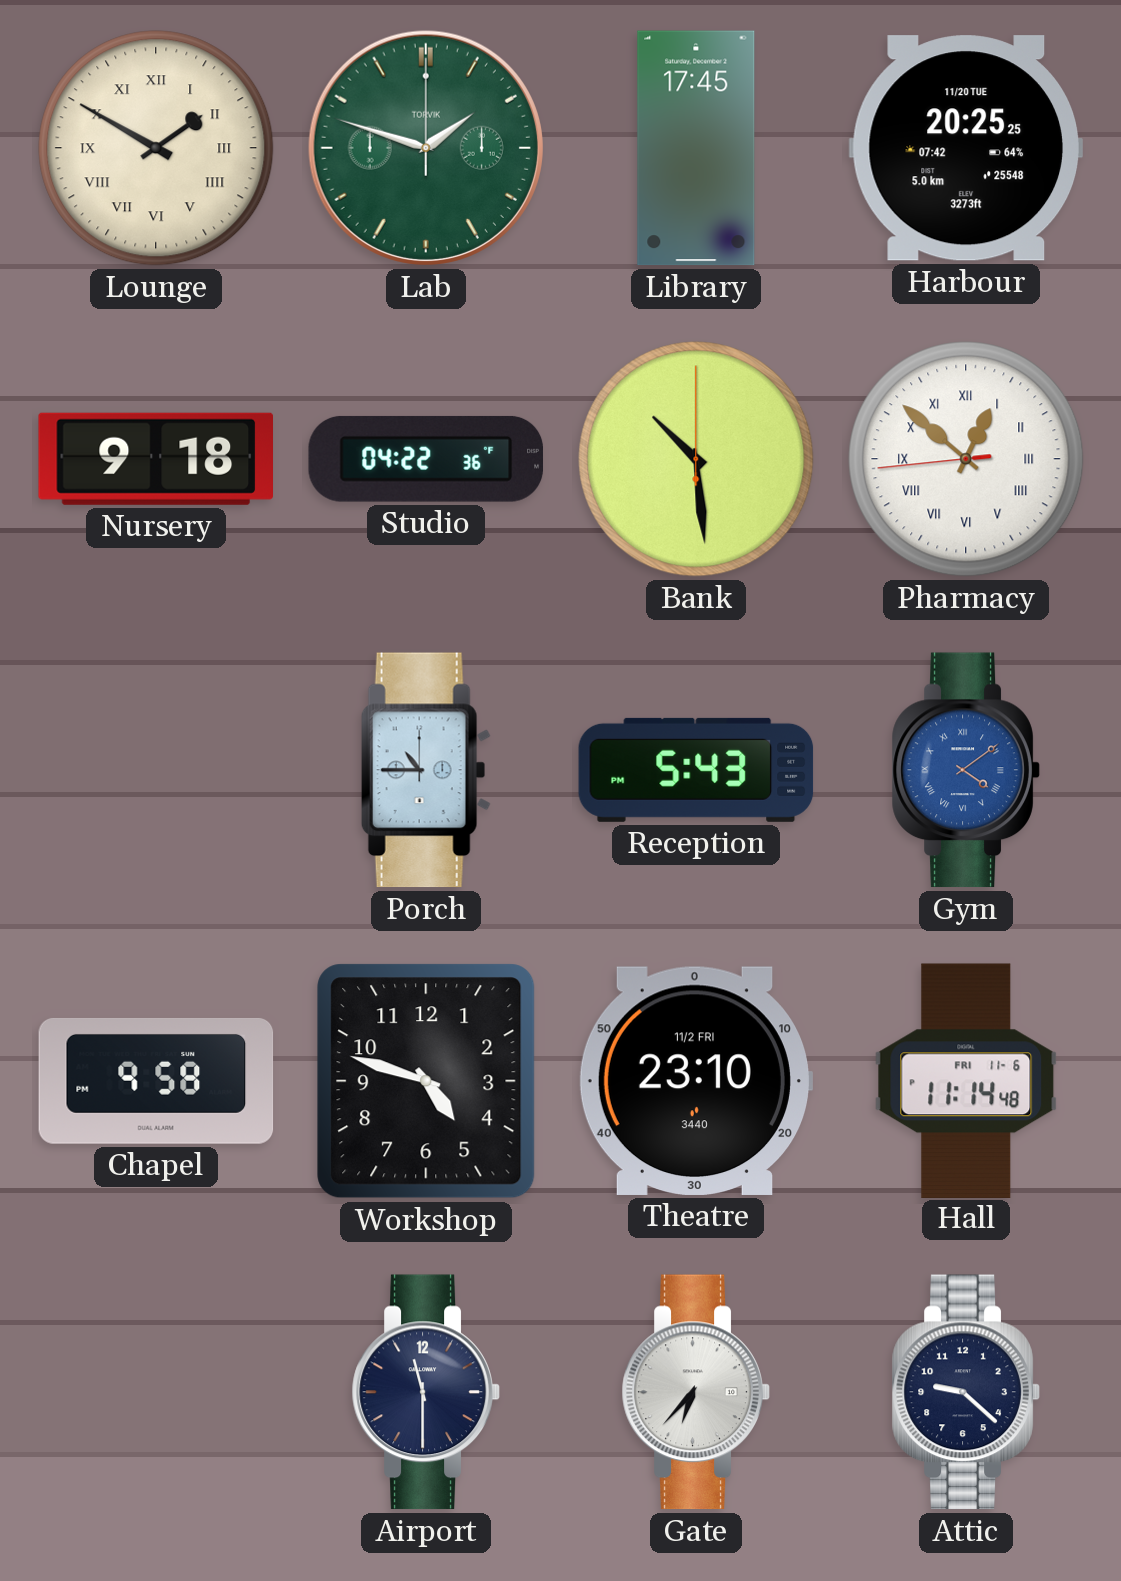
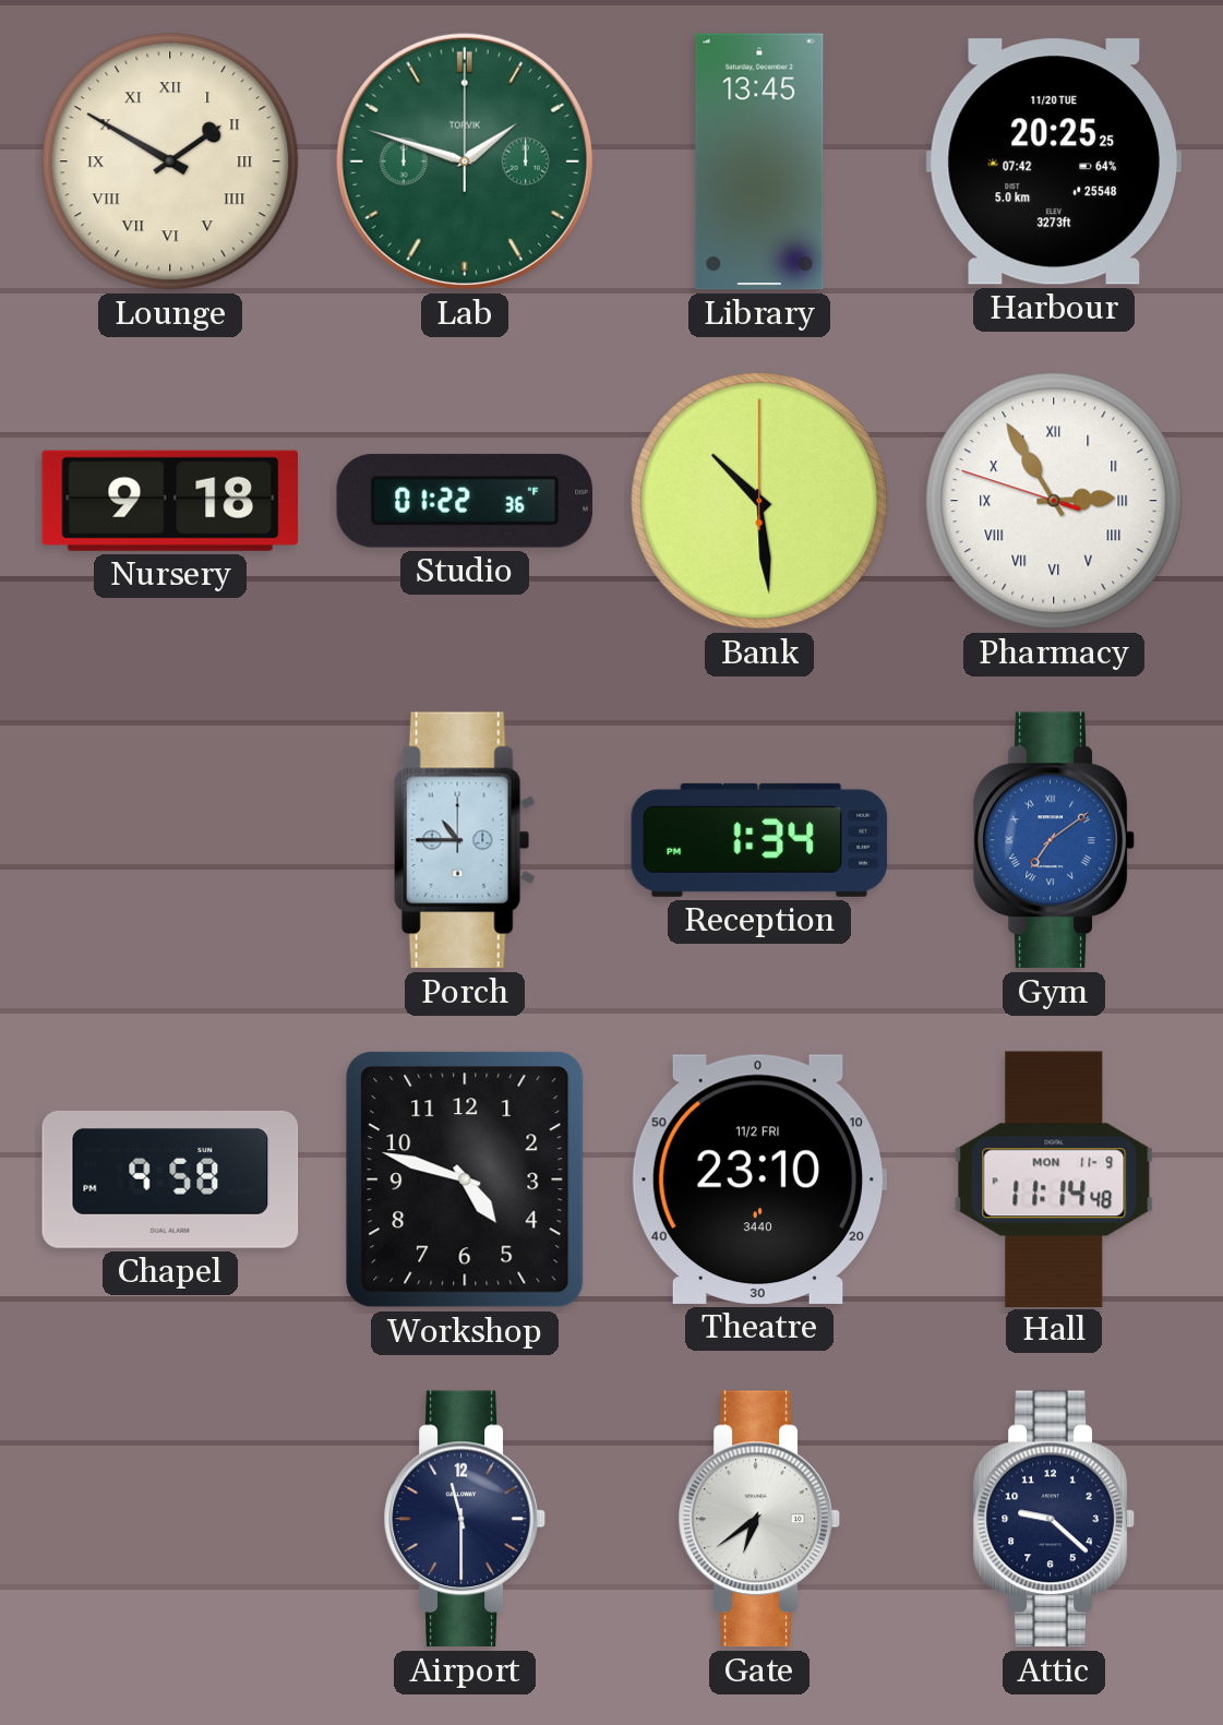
Library: 17:45 -> 13:45
Studio: 04:22 -> 01:22
Pharmacy: 12:51 -> 2:54
Reception: 5:43 -> 1:34
Gym: 4:09 -> 7:09
Hall date: FRI 11-6 -> MON 11-9
Gate: 6:37 -> 6:39
